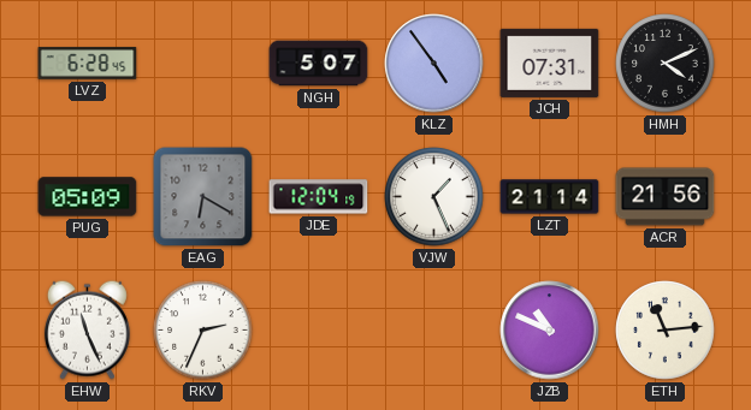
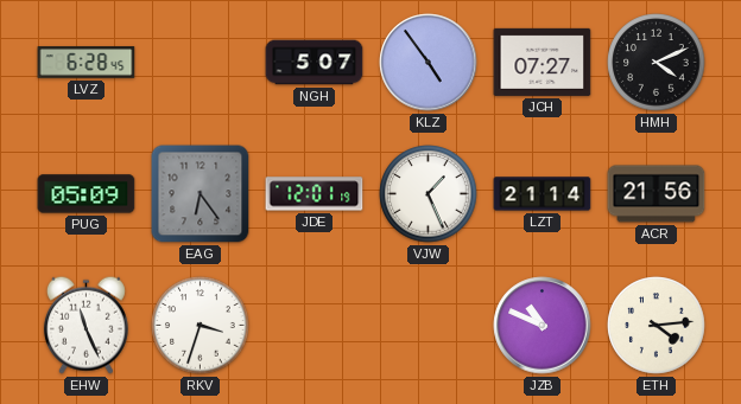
JCH: 07:31 -> 07:27
EAG: 6:20 -> 6:24
JDE: 12:04 -> 12:01
RKV: 2:34 -> 3:33
ETH: 11:14 -> 4:14
